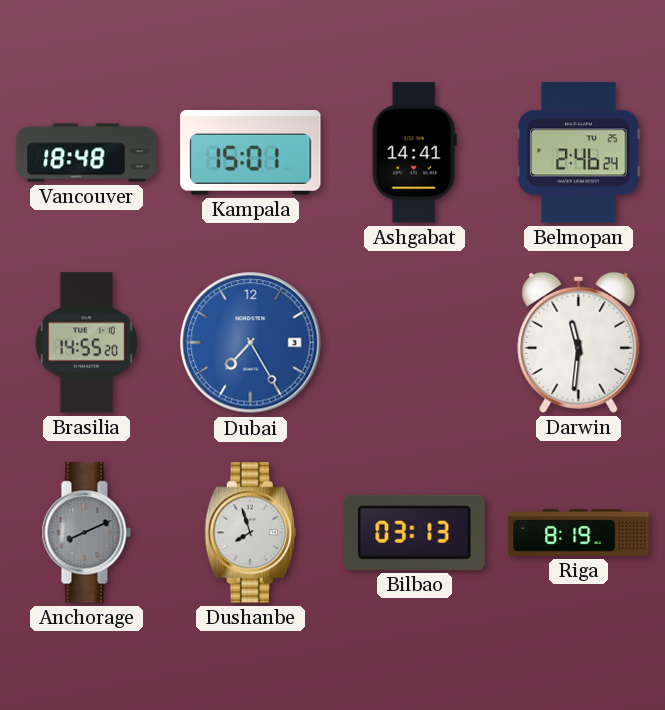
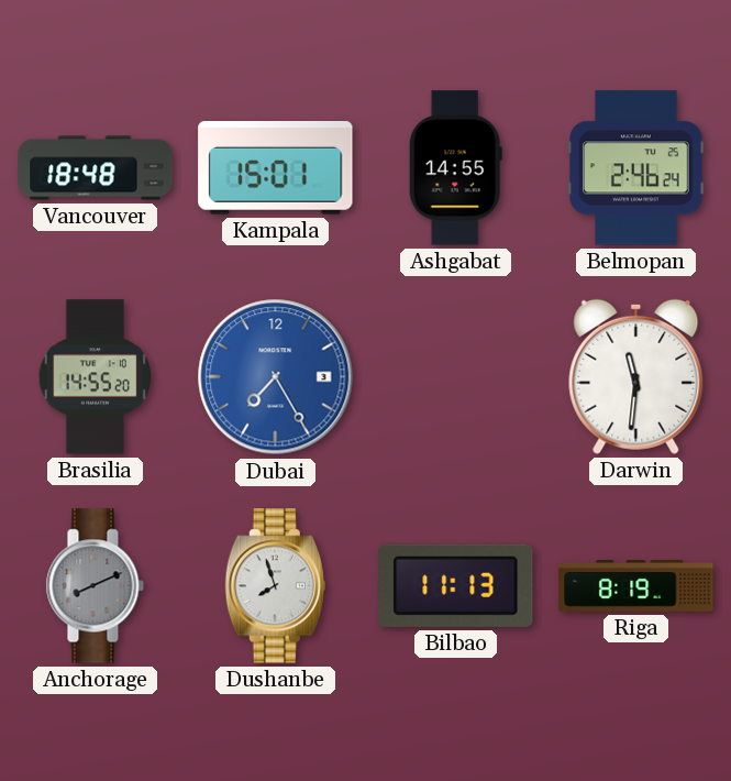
Ashgabat: 14:41 -> 14:55
Bilbao: 03:13 -> 11:13
